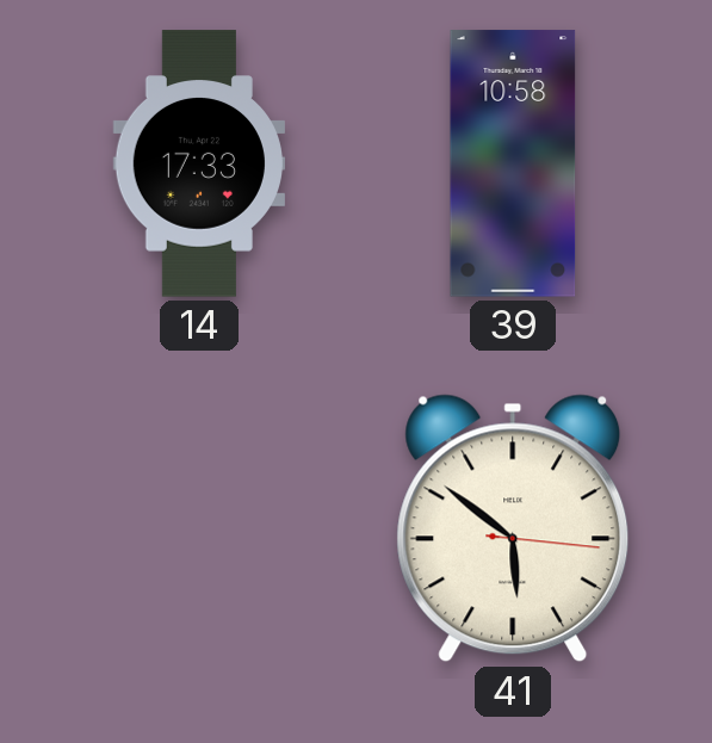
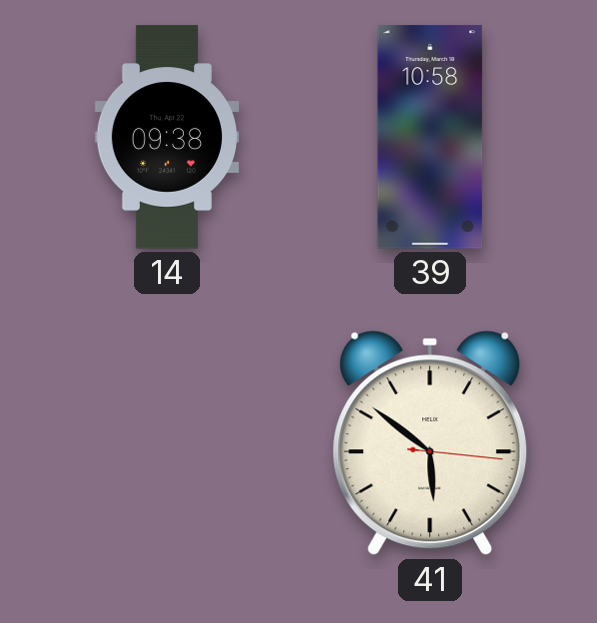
14: 17:33 -> 09:38
